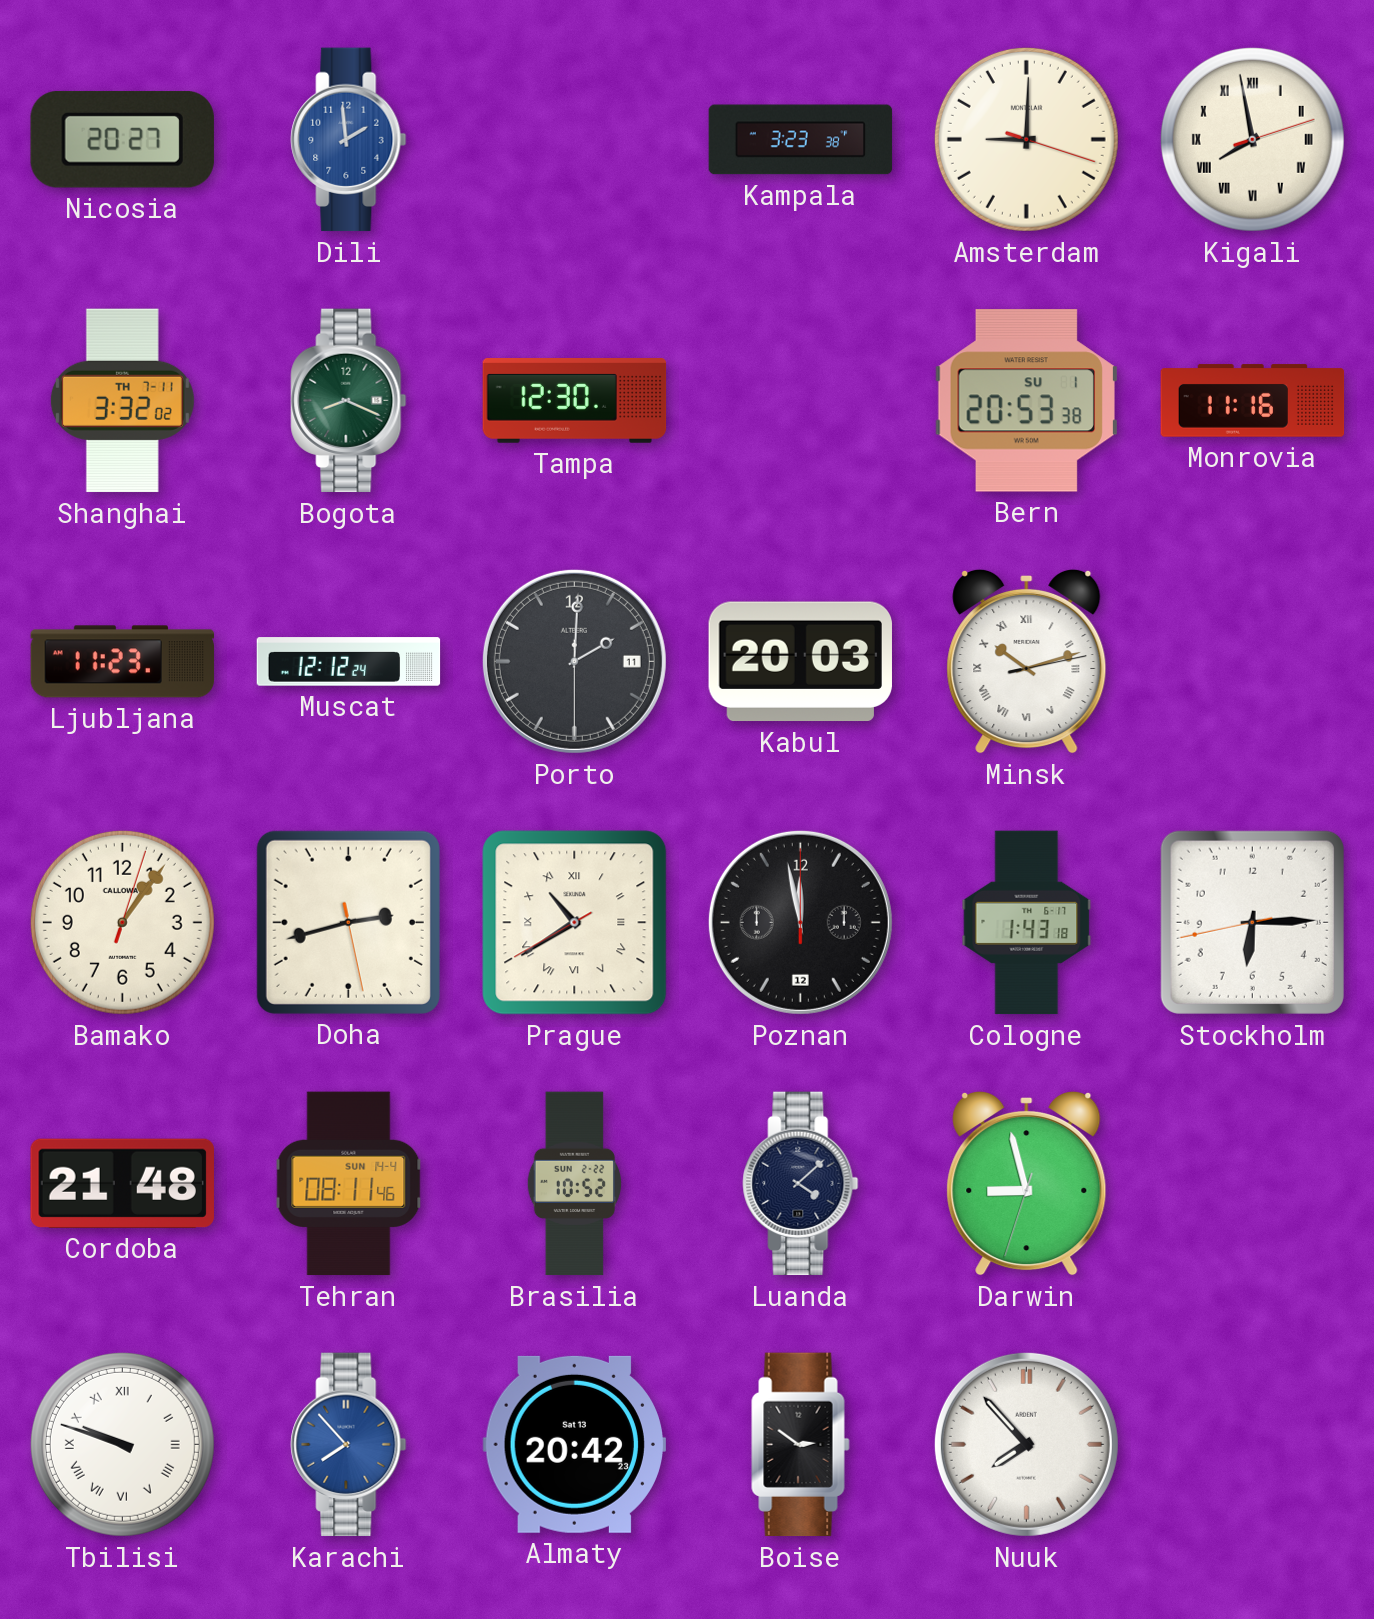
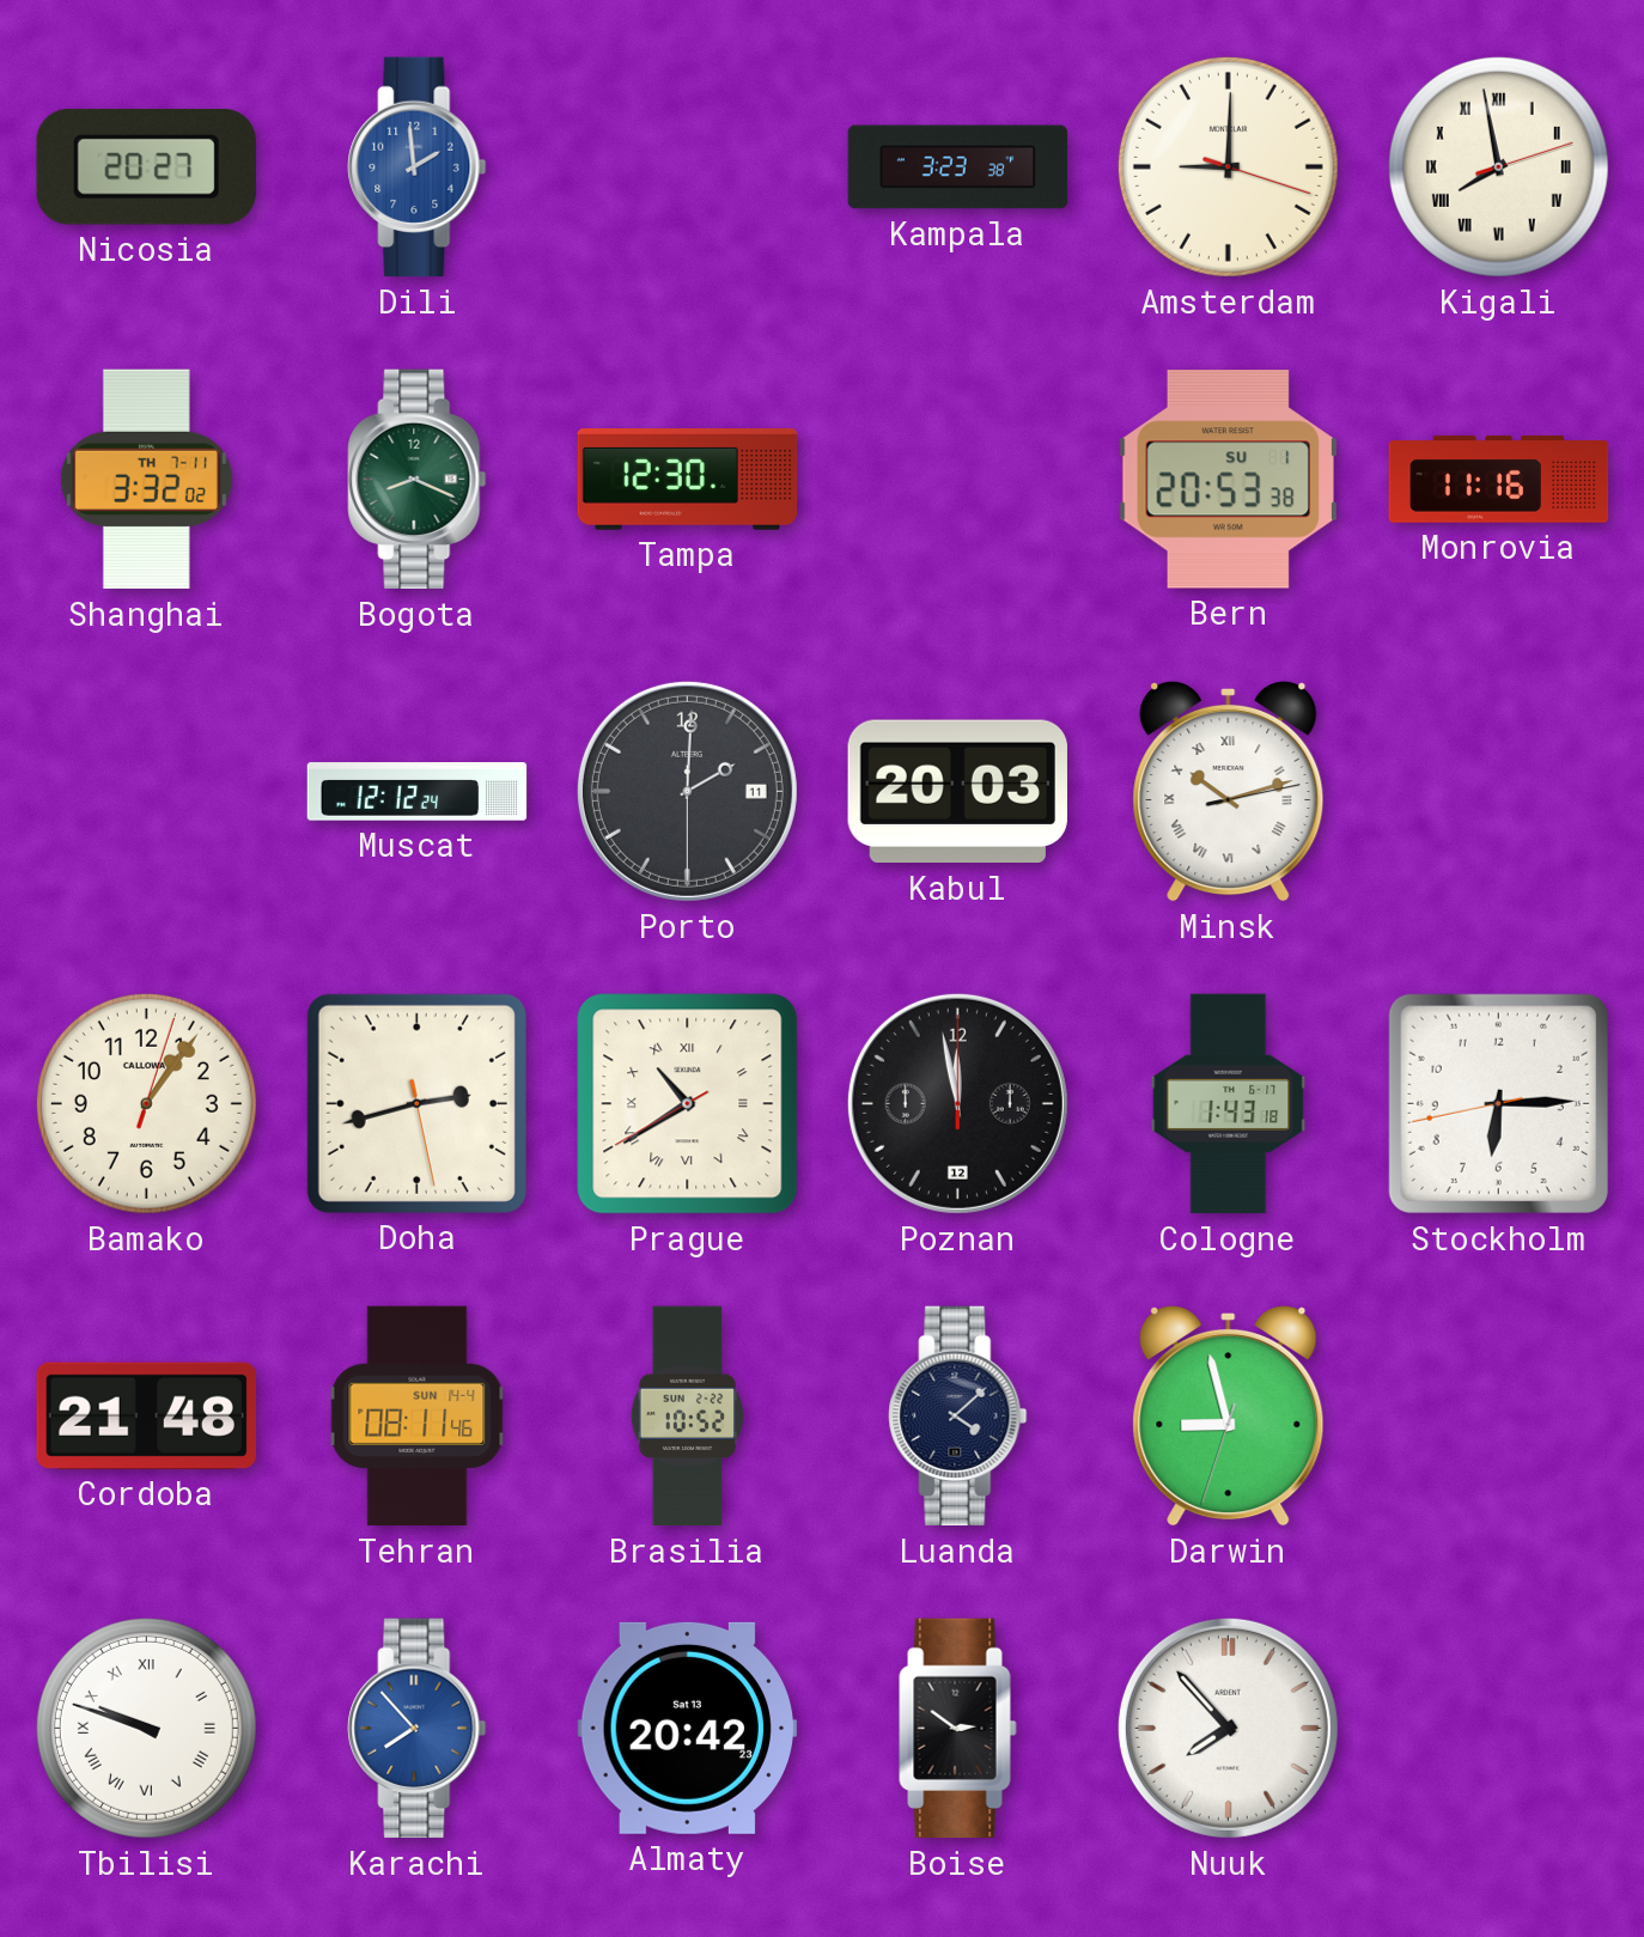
Ljubljana: 11:23 -> none
